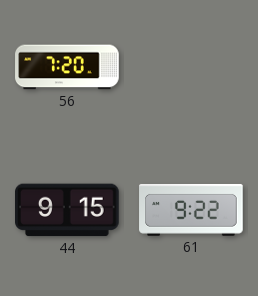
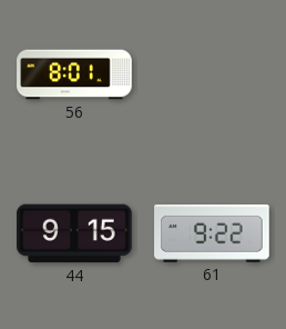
56: 7:20 -> 8:01
